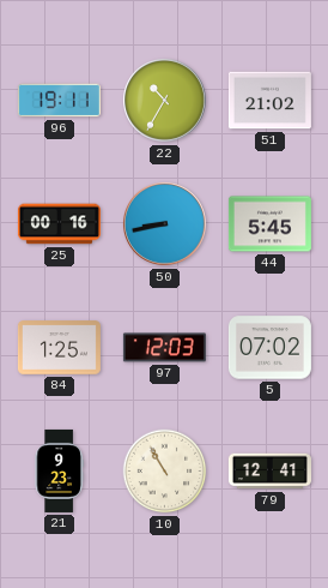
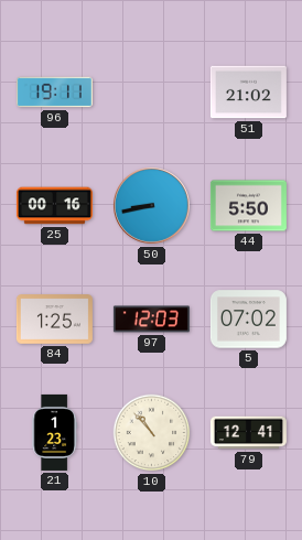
22: 10:35 -> none
44: 5:45 -> 5:50
21: 9:23 -> 1:23
10: 10:55 -> 10:53
